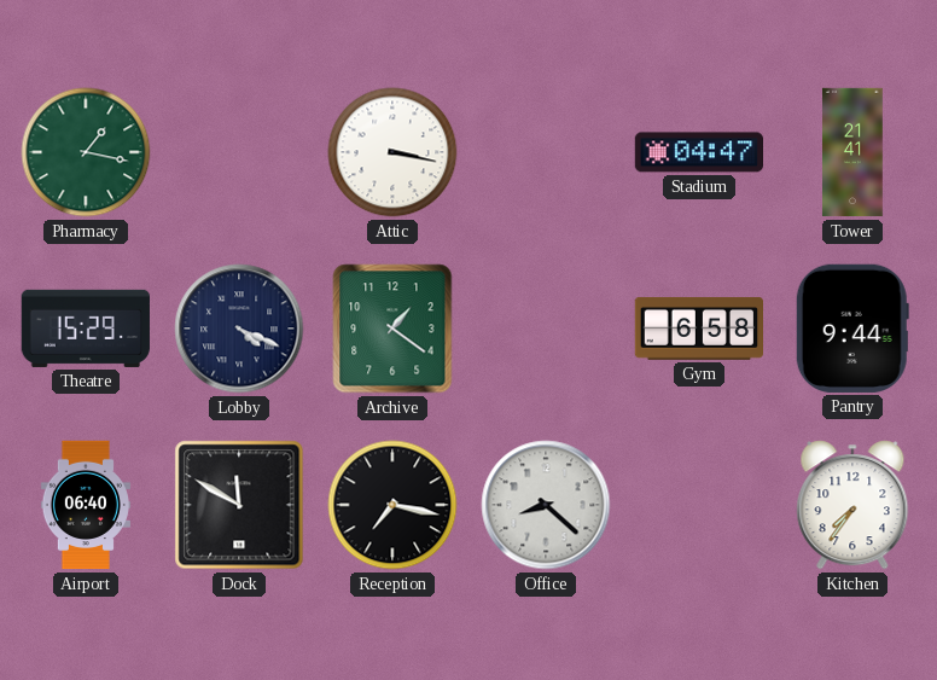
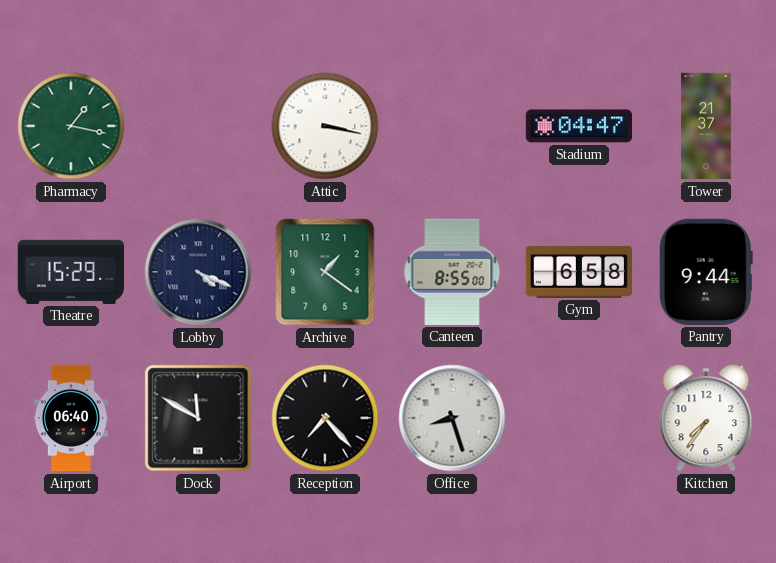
Tower: 21:41 -> 21:37
Canteen: none -> 8:55
Reception: 7:17 -> 7:23
Office: 8:22 -> 8:27
